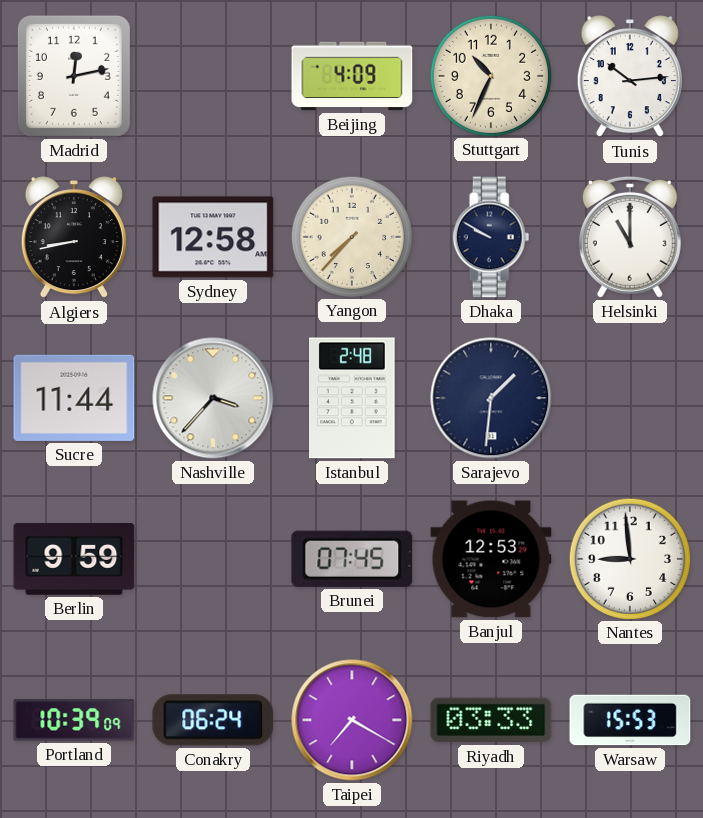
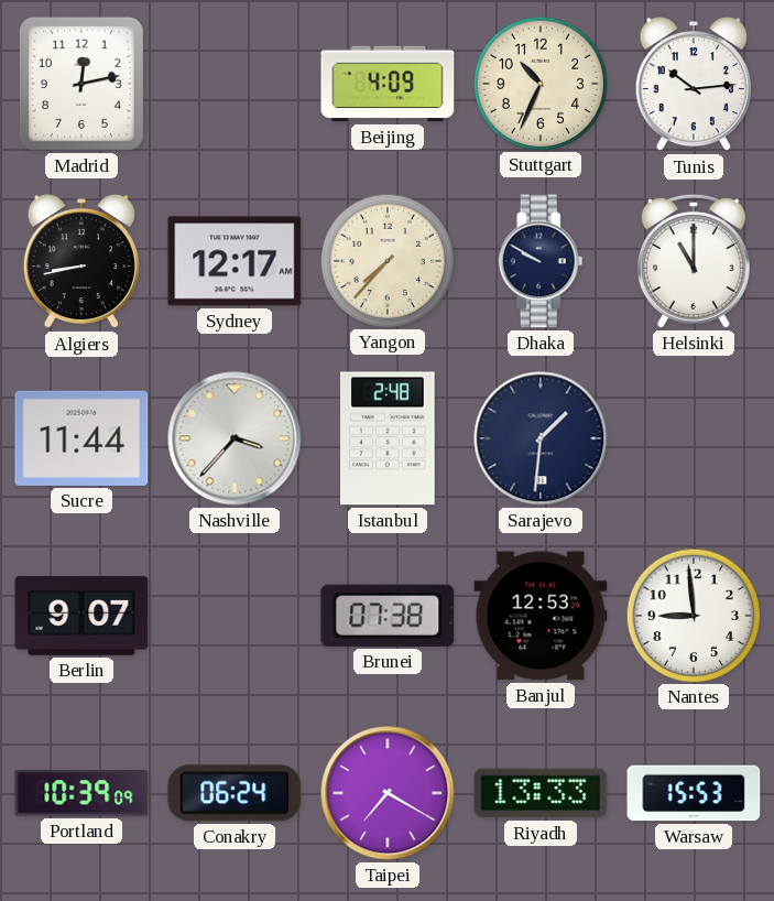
Sydney: 12:58 -> 12:17
Berlin: 9:59 -> 9:07
Brunei: 07:45 -> 07:38
Riyadh: 03:33 -> 13:33
